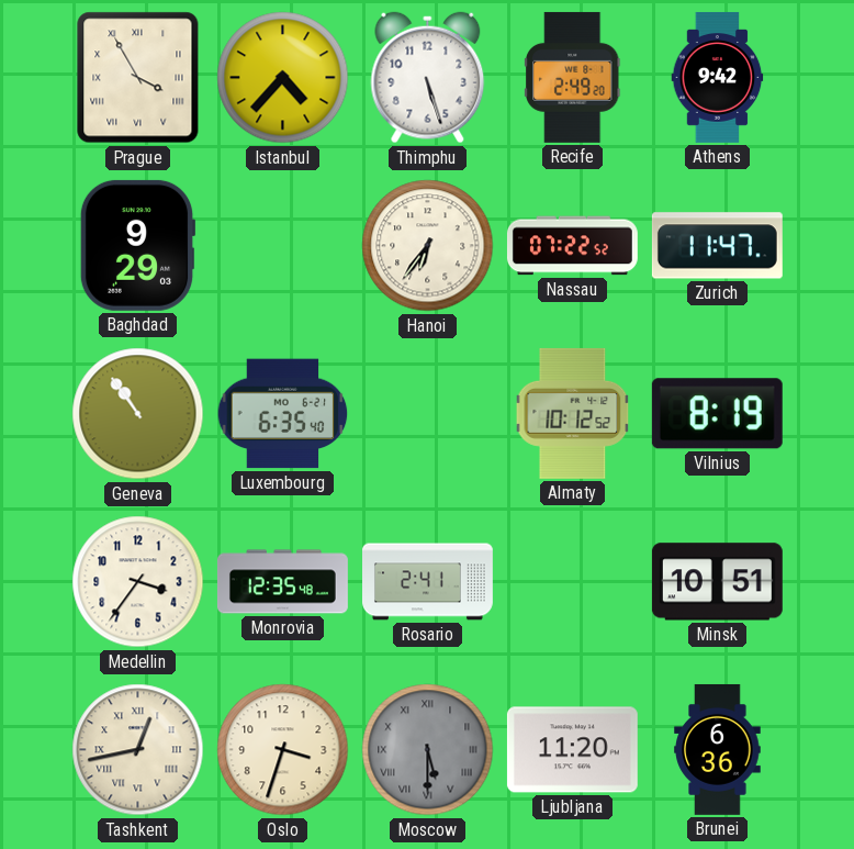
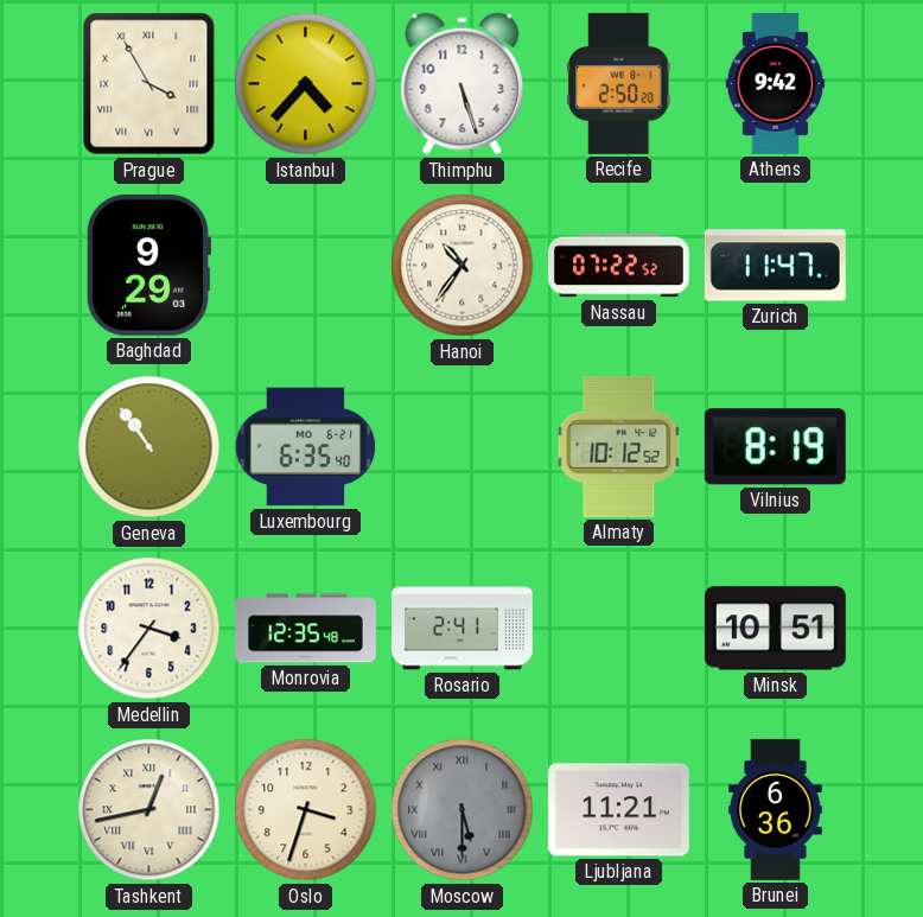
Recife: 2:49 -> 2:50
Hanoi: 6:36 -> 10:36
Ljubljana: 11:20 -> 11:21
